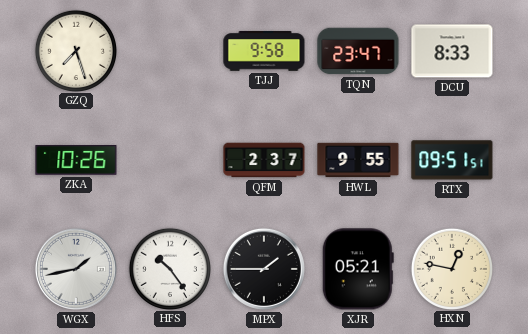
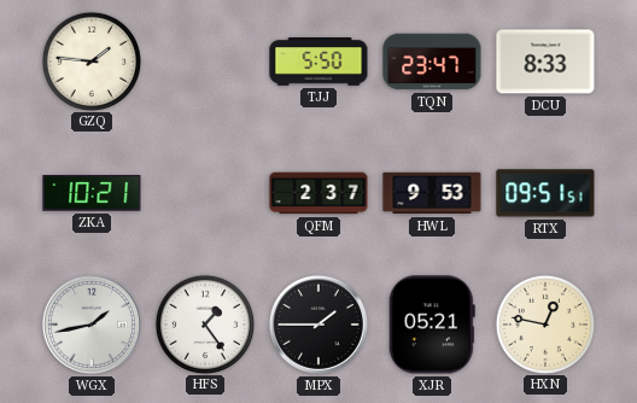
GZQ: 7:27 -> 1:46
TJJ: 9:58 -> 5:50
ZKA: 10:26 -> 10:21
HWL: 9:55 -> 9:53
HFS: 10:24 -> 1:24
